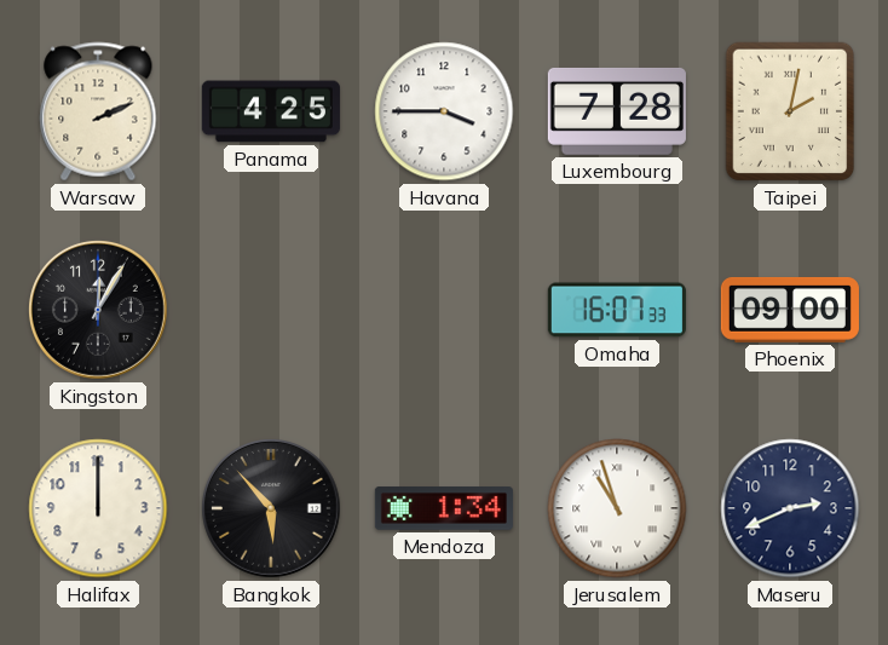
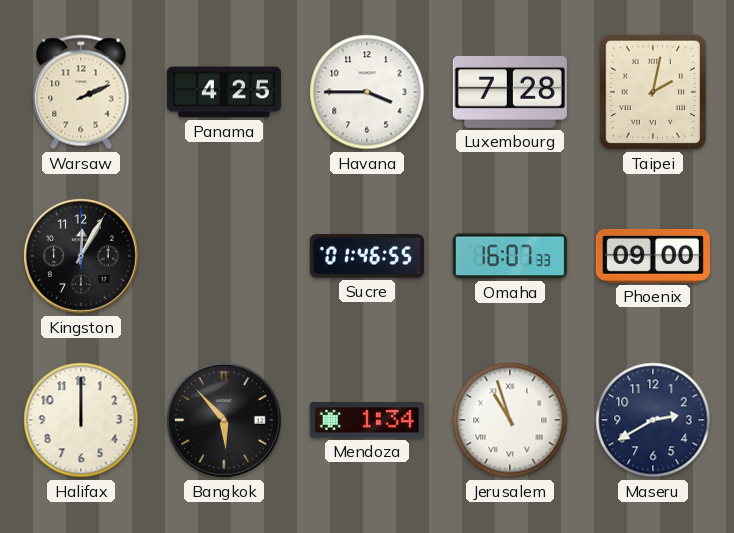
Sucre: none -> 01:46
Maseru: 2:41 -> 2:40
